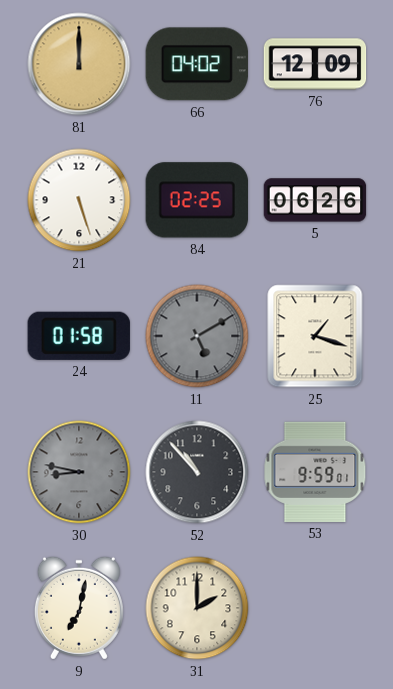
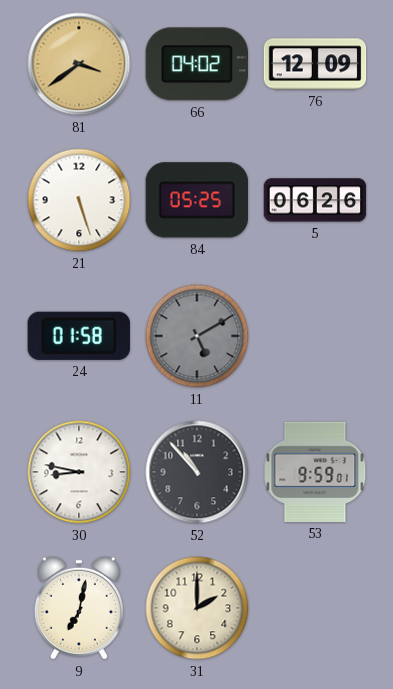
81: 12:00 -> 3:39
84: 02:25 -> 05:25
25: 1:18 -> none
30 dial: grey -> white
